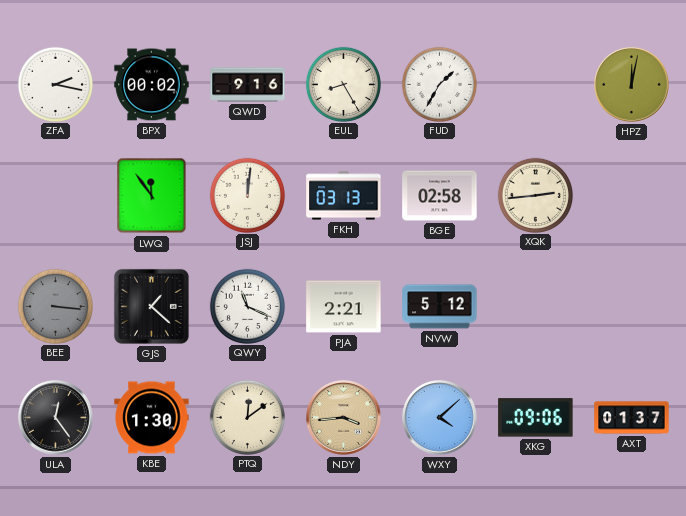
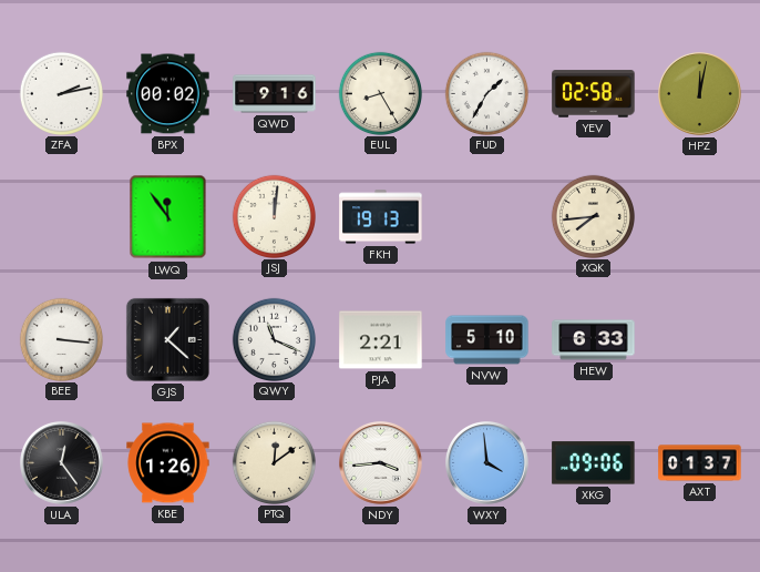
ZFA: 2:17 -> 2:13
YEV: none -> 02:58
FKH: 03:13 -> 19:13
BGE: 02:58 -> none
XQK: 2:44 -> 7:44
BEE dial: grey -> white
NVW: 5:12 -> 5:10
HEW: none -> 6:33
KBE: 1:30 -> 1:26
NDY dial: champagne -> white
WXY: 4:08 -> 3:59
